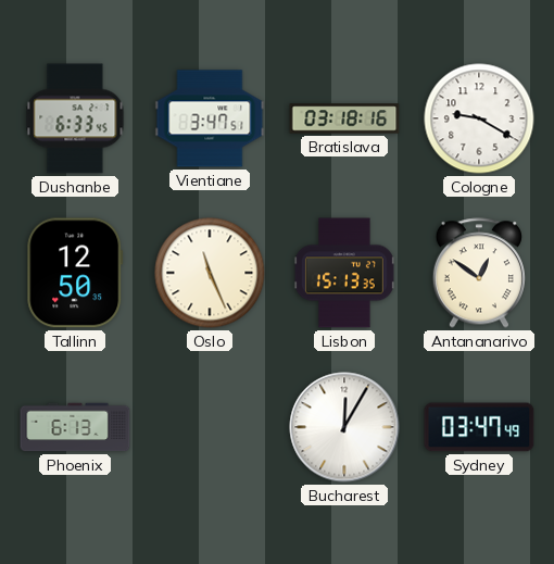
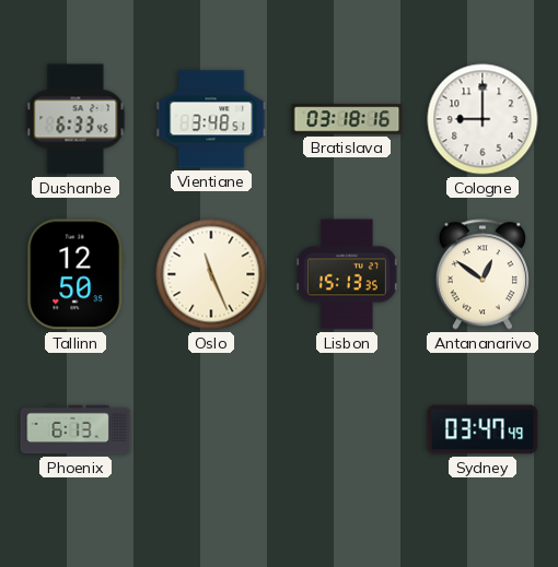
Vientiane: 3:47 -> 3:48
Cologne: 9:20 -> 9:00
Bucharest: 12:05 -> none
